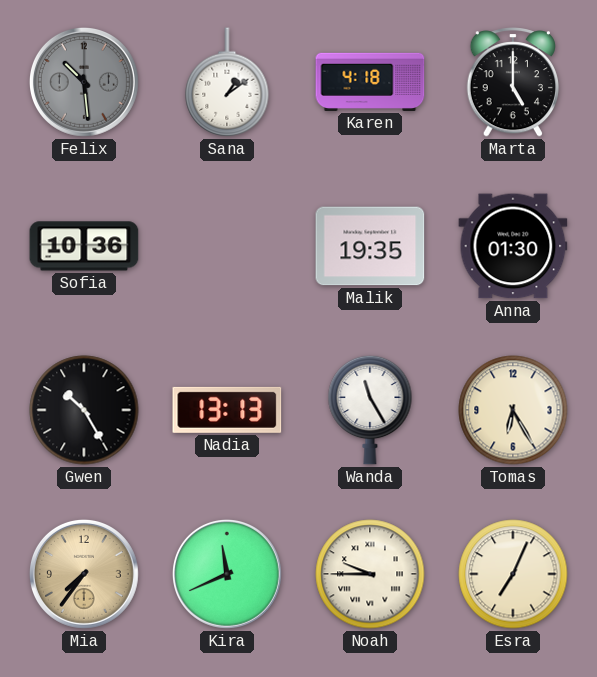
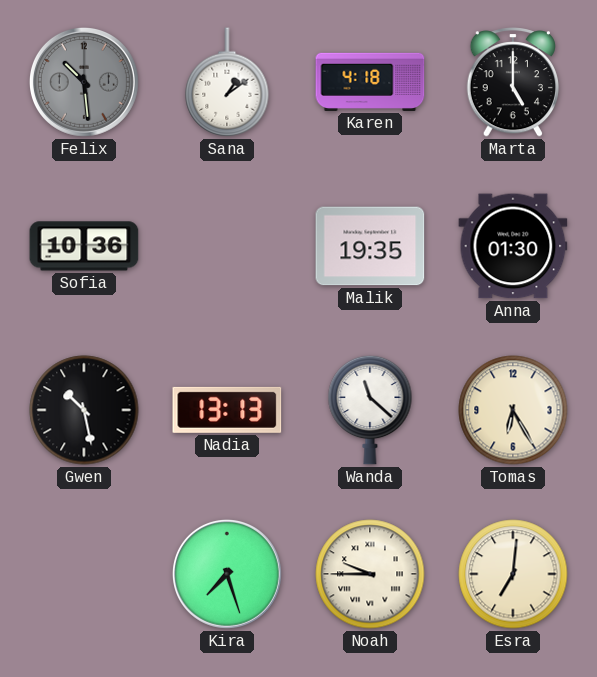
Gwen: 10:25 -> 10:28
Wanda: 11:25 -> 11:22
Mia: 7:36 -> none
Kira: 11:41 -> 7:27
Esra: 7:04 -> 7:01
